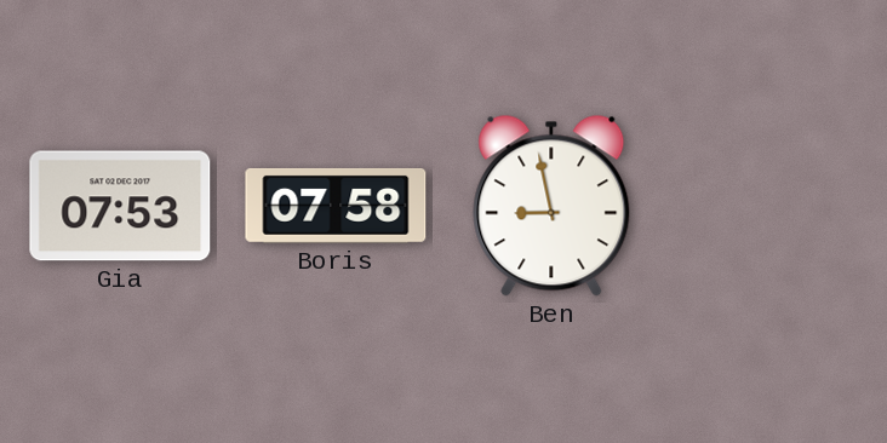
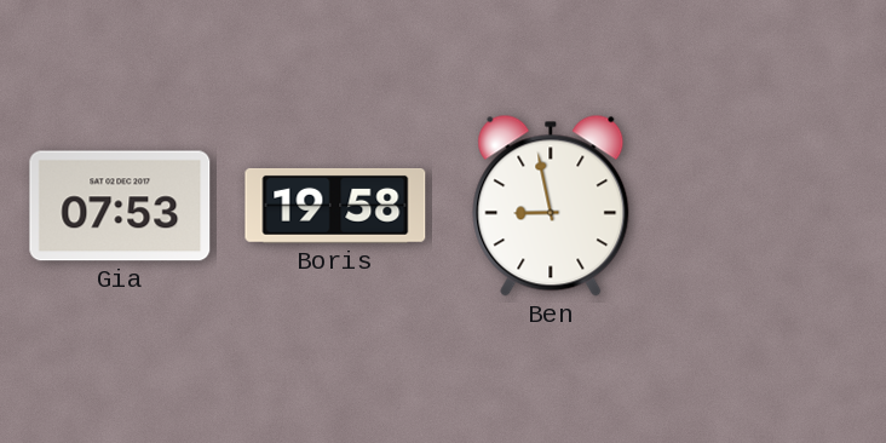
Boris: 07:58 -> 19:58
